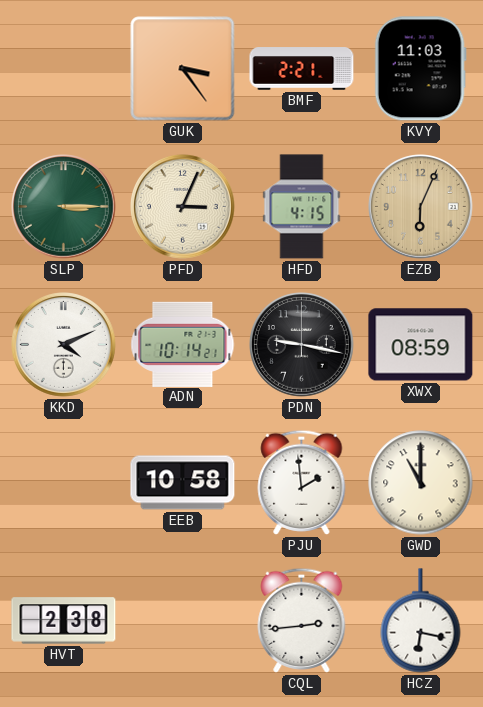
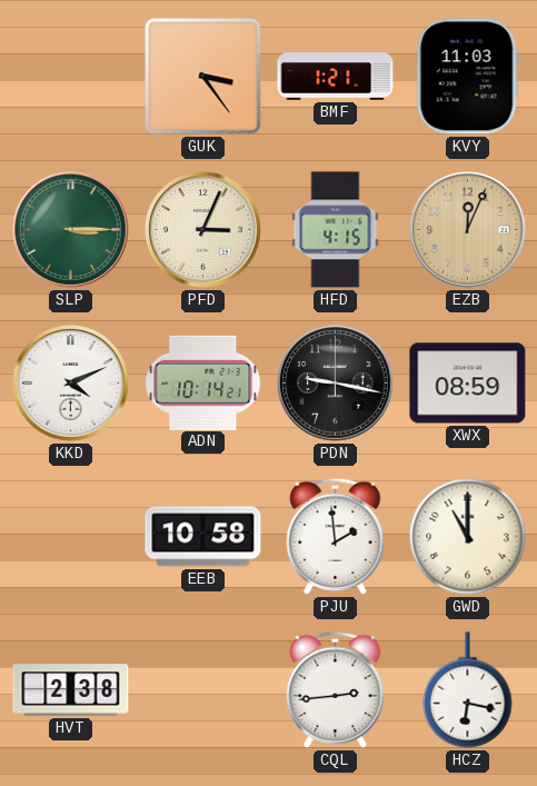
BMF: 2:21 -> 1:21
EZB: 6:04 -> 12:04
